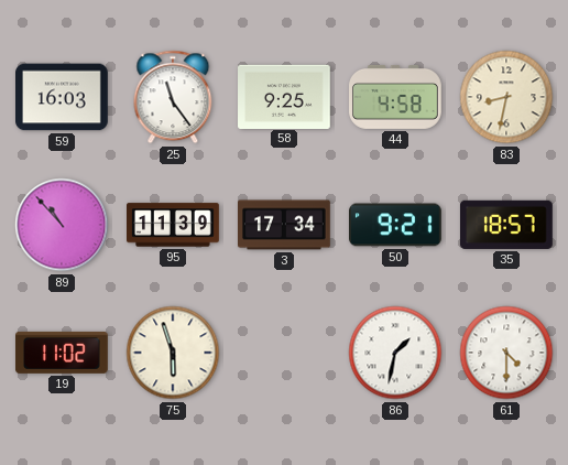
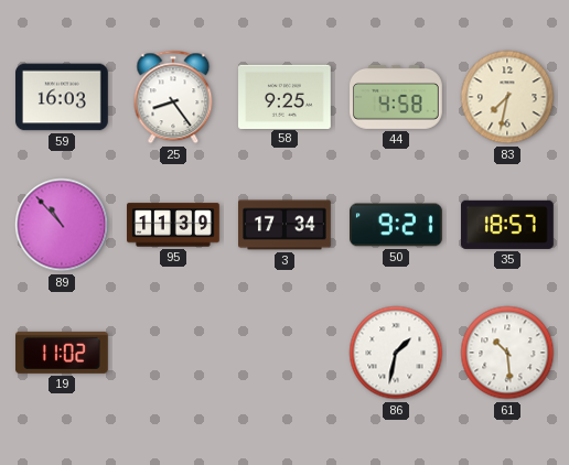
25: 11:24 -> 8:24
83: 8:32 -> 7:32
75: 5:57 -> none
61: 4:30 -> 10:29
